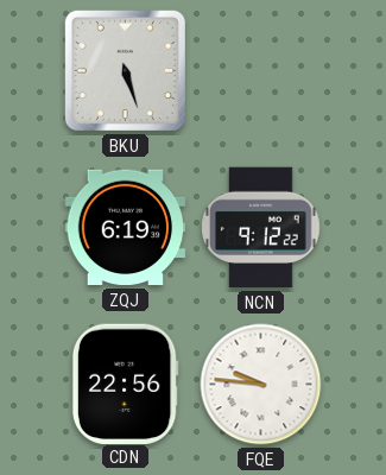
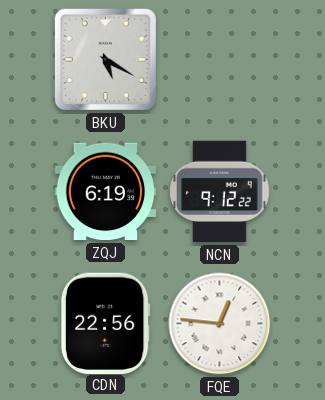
BKU: 5:27 -> 5:20
FQE: 9:46 -> 12:46
